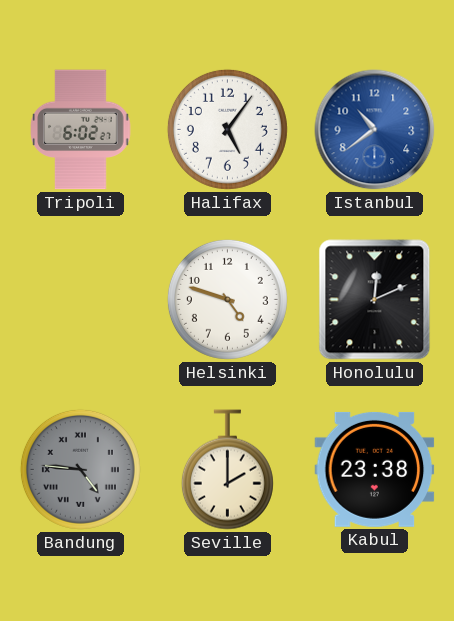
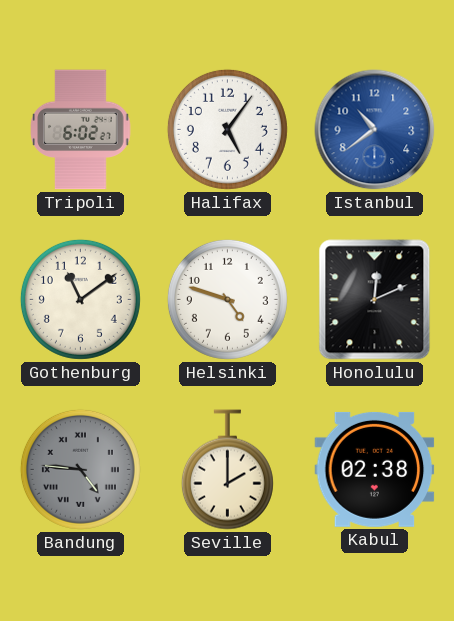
Gothenburg: none -> 11:09
Kabul: 23:38 -> 02:38
